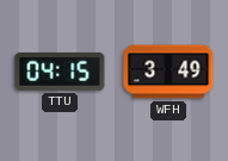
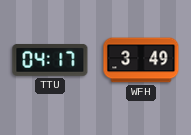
TTU: 04:15 -> 04:17
